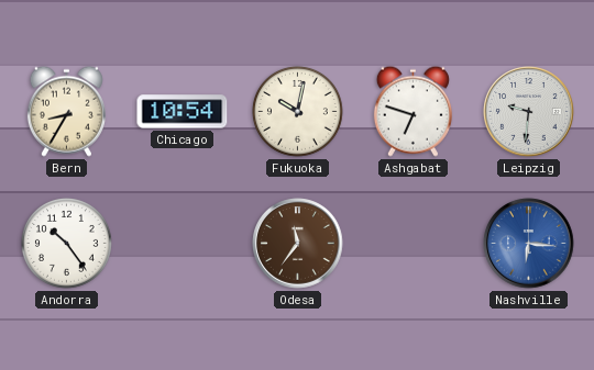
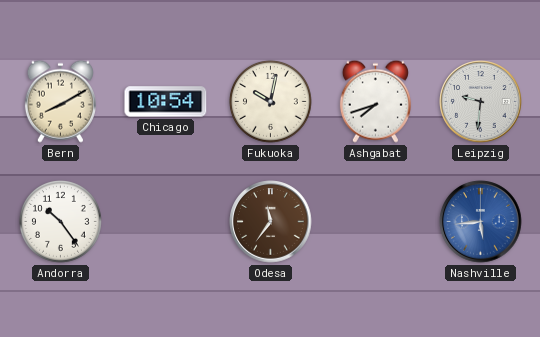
Bern: 8:35 -> 8:10
Ashgabat: 6:48 -> 7:42
Nashville: 6:16 -> 5:44
